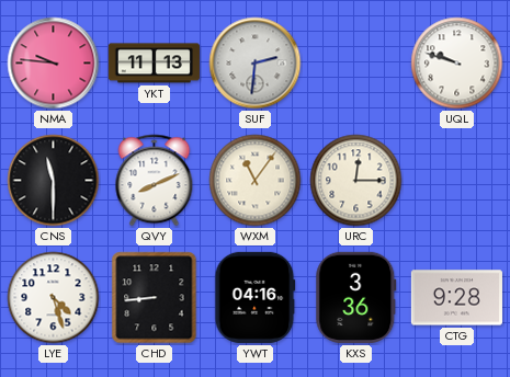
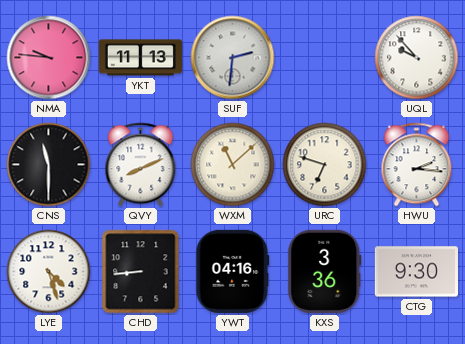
UQL: 9:48 -> 9:53
WXM: 11:06 -> 11:08
URC: 12:15 -> 6:48
HWU: none -> 2:16
CTG: 9:28 -> 9:30
